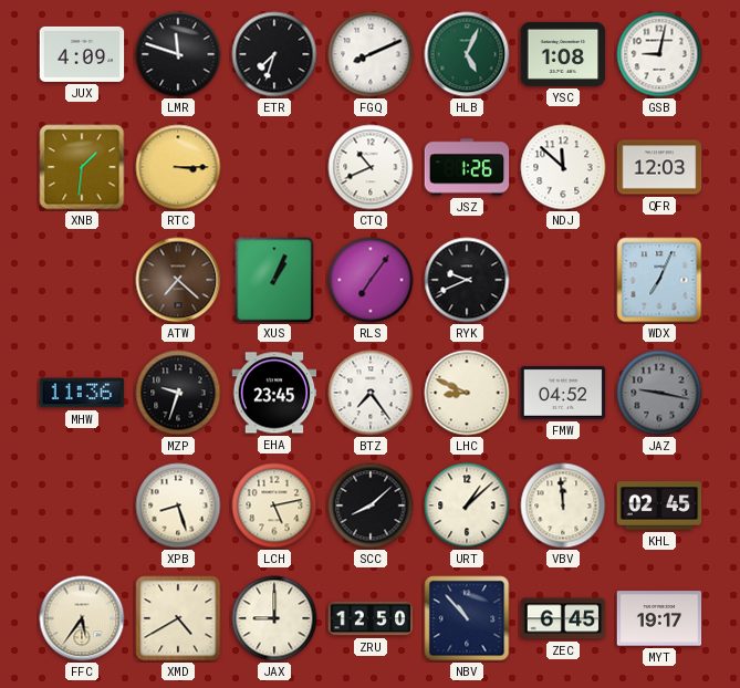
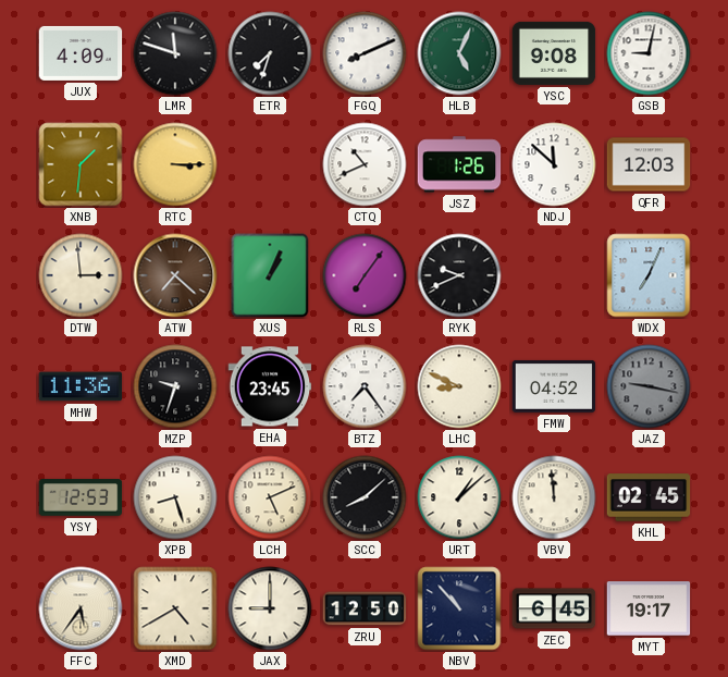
YSC: 1:08 -> 9:08
DTW: none -> 2:59
YSY: none -> 12:53
LCH: 5:13 -> 5:11
